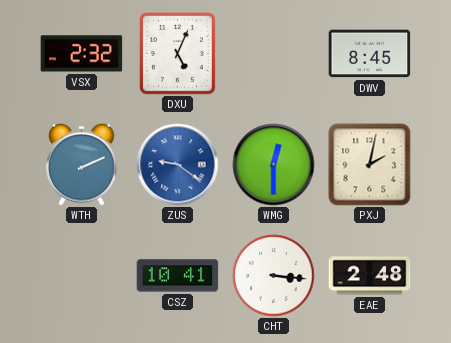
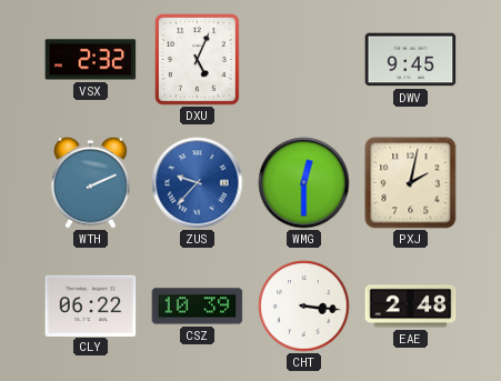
DWV: 8:45 -> 9:45
ZUS: 9:21 -> 9:37
CLY: none -> 06:22
CSZ: 10:41 -> 10:39
